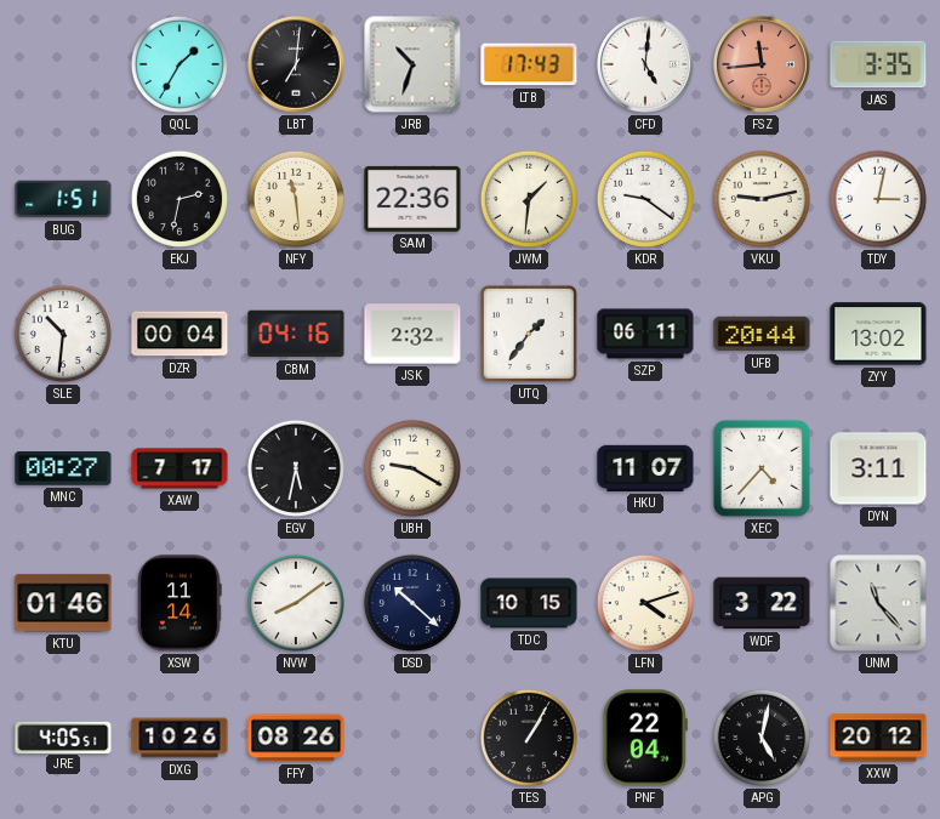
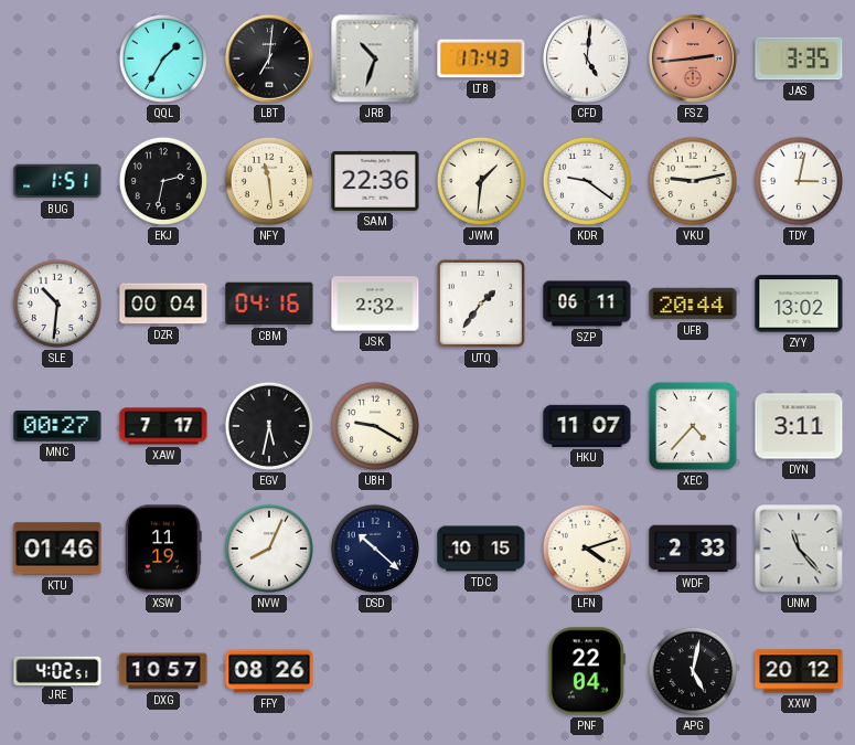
FSZ: 11:44 -> 2:44
XSW: 11:14 -> 11:19
NVW: 8:09 -> 8:04
WDF: 3:22 -> 2:33
JRE: 4:05 -> 4:02
DXG: 10:26 -> 10:57
TES: 1:05 -> none
